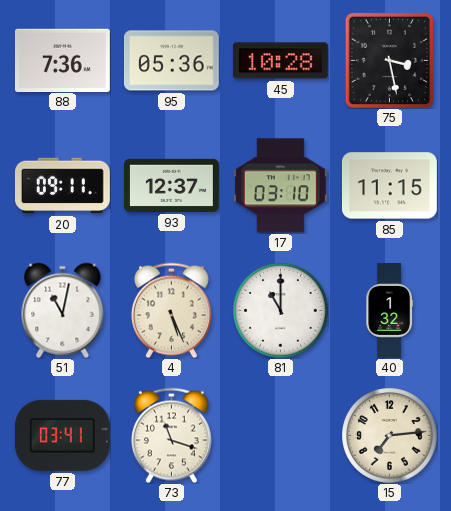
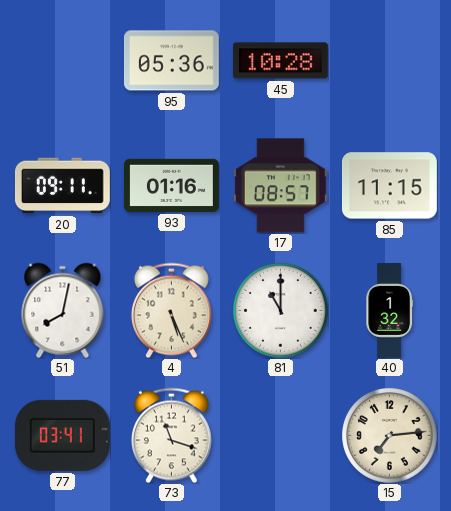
88: 7:36 -> none
75: 3:28 -> none
93: 12:37 -> 01:16
17: 03:10 -> 08:57
51: 11:02 -> 8:02
